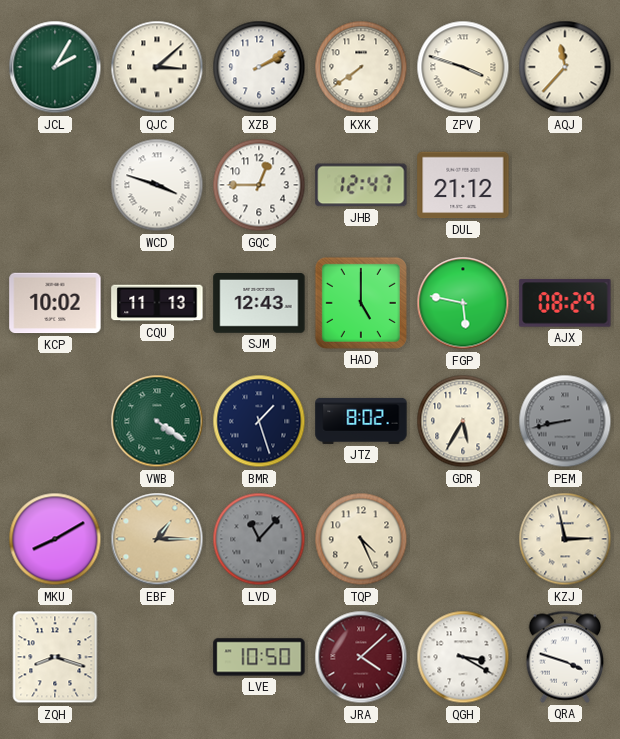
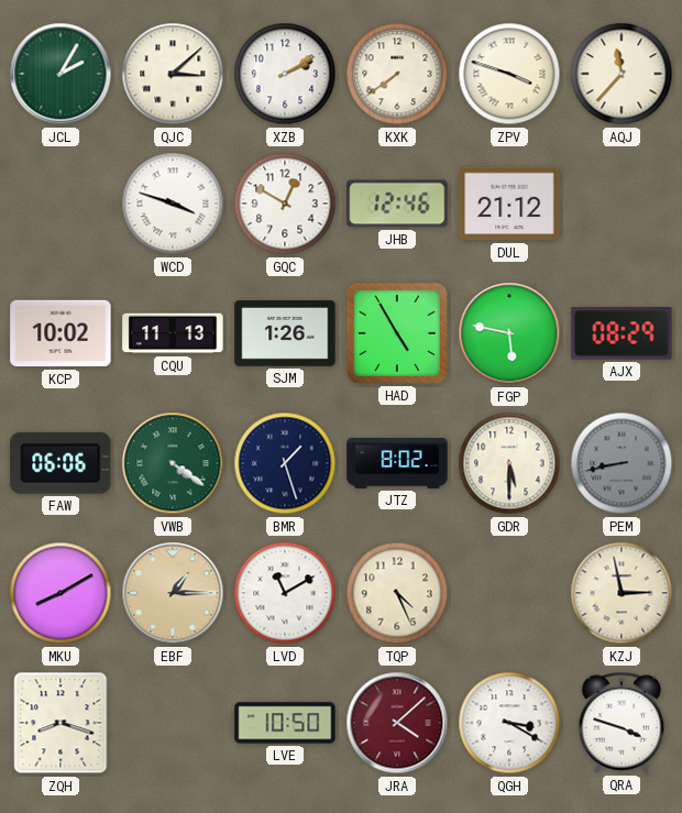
GQC: 12:45 -> 12:50
JHB: 12:47 -> 12:46
SJM: 12:43 -> 1:26
HAD: 5:00 -> 4:55
FAW: none -> 06:06
GDR: 5:35 -> 5:30
LVD: 11:07 -> 11:10
LVD dial: grey -> white
